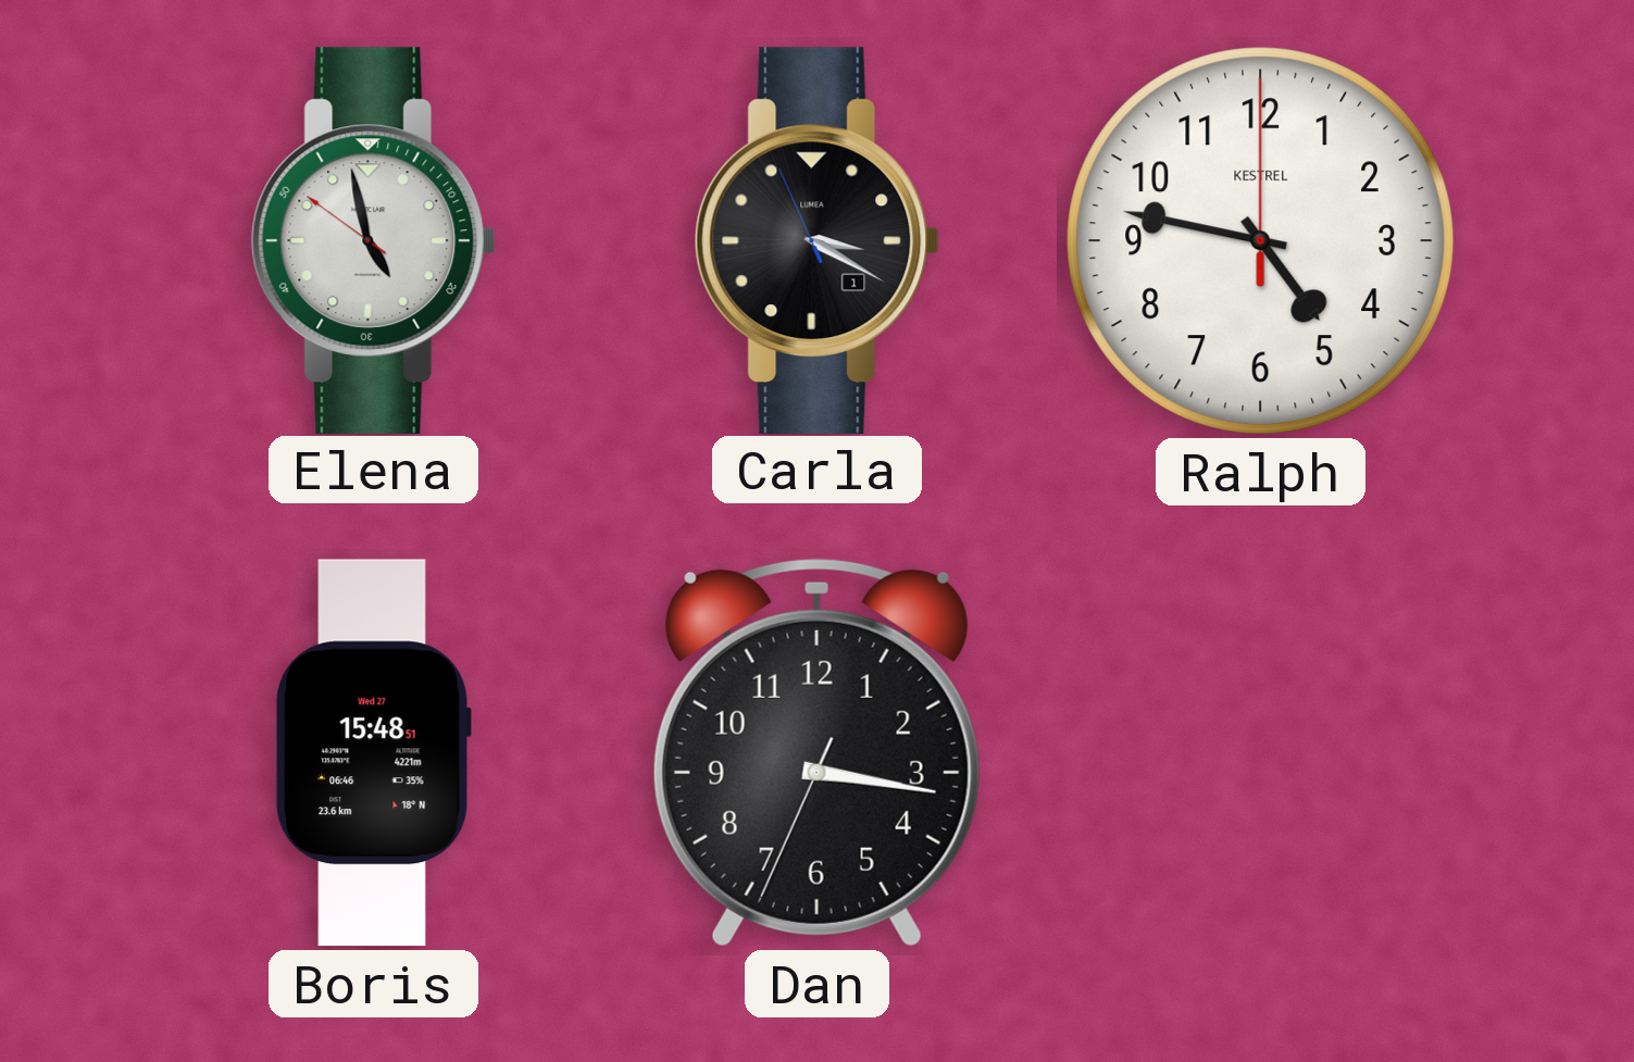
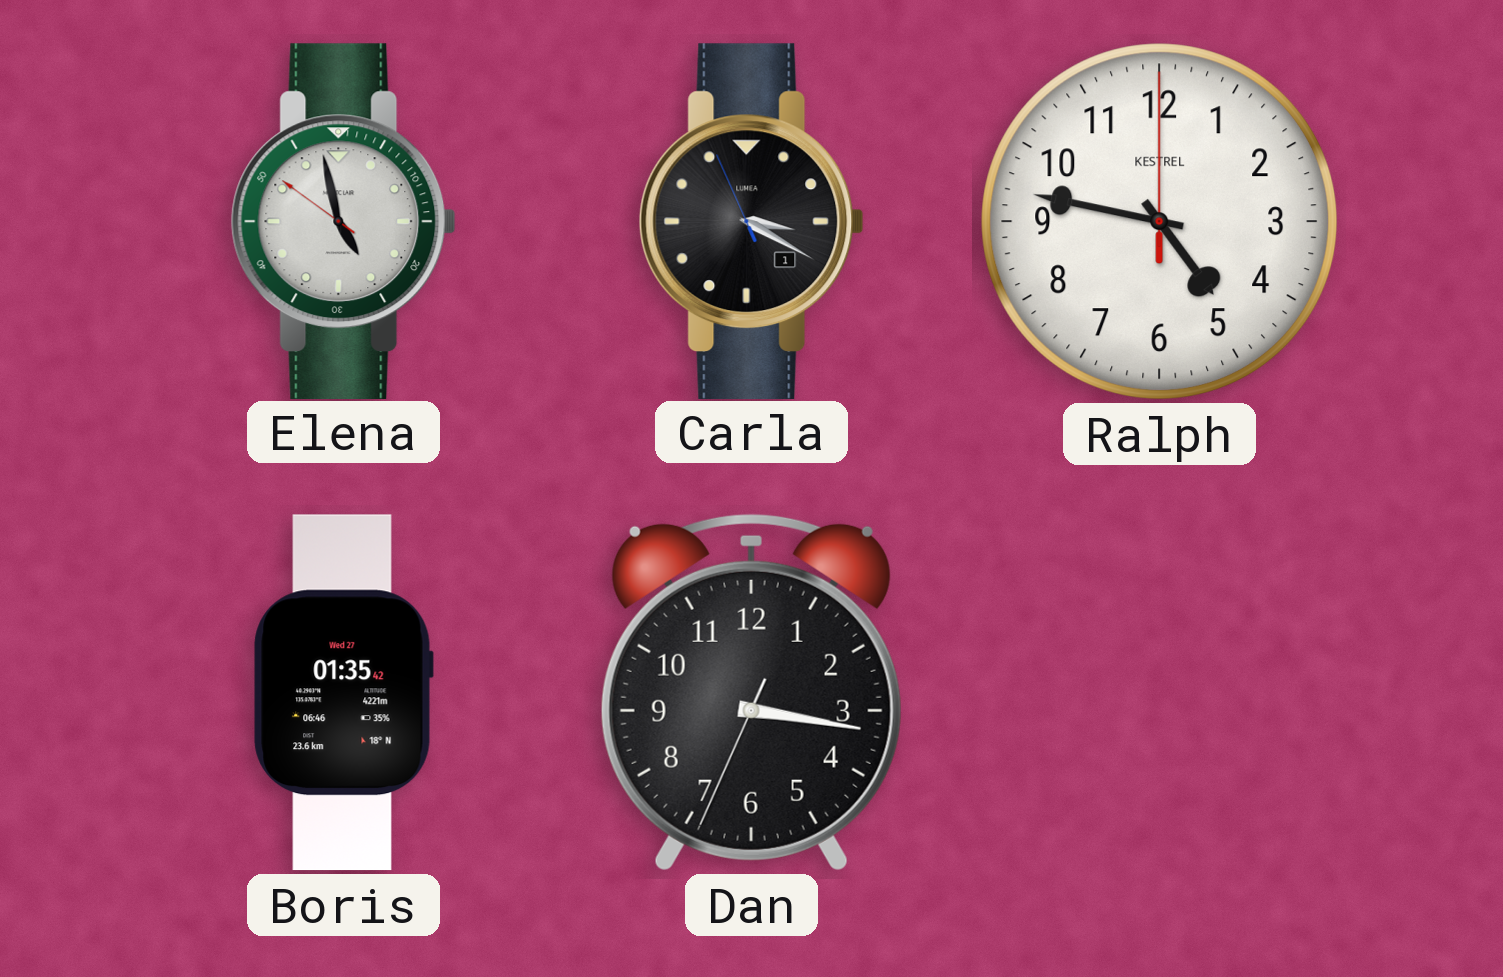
Boris: 15:48 -> 01:35
